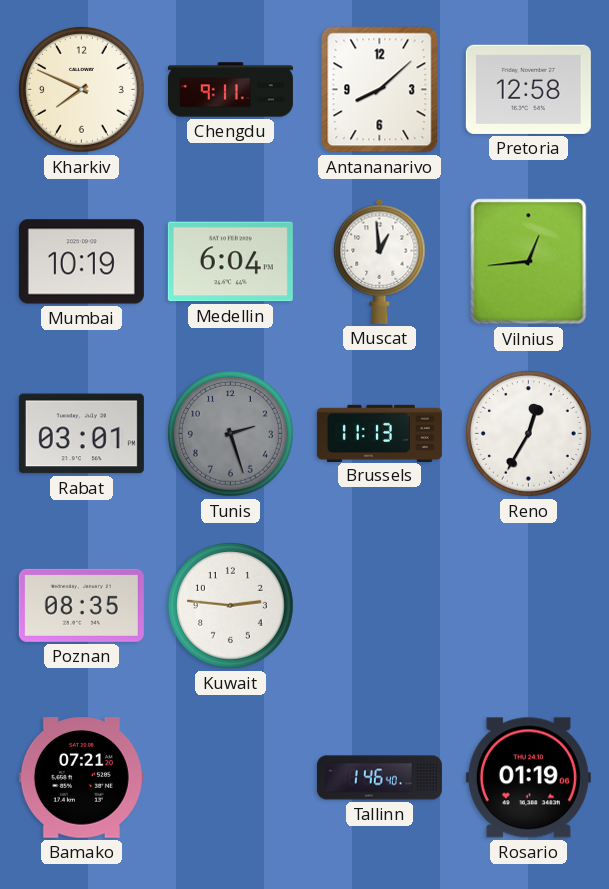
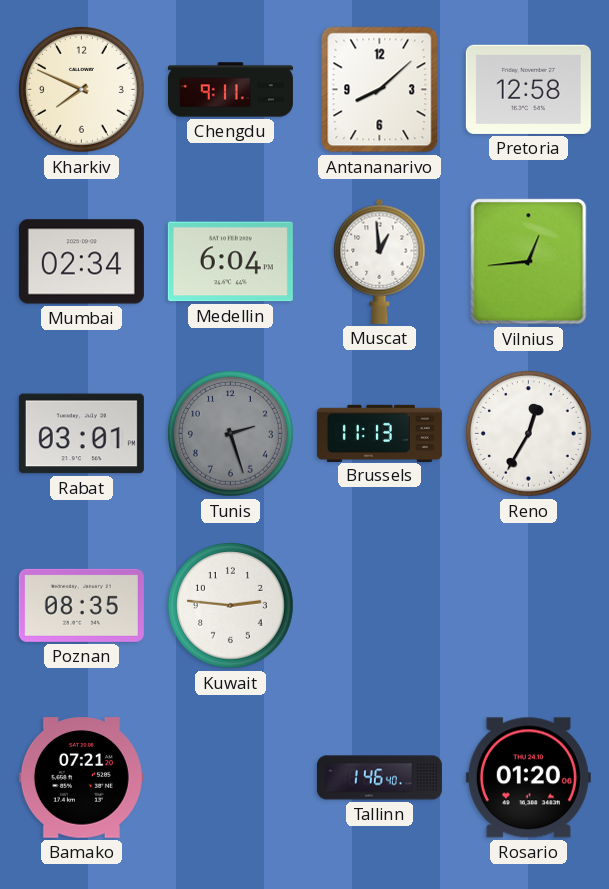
Mumbai: 10:19 -> 02:34
Rosario: 01:19 -> 01:20
